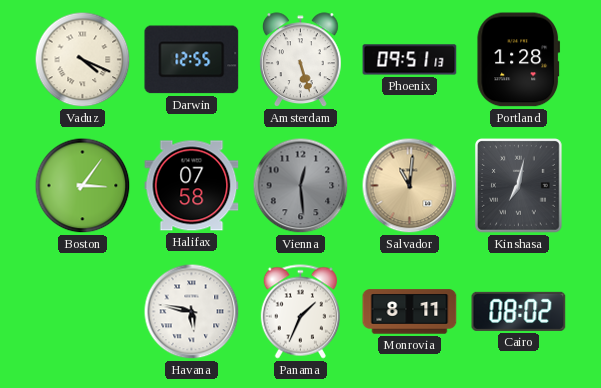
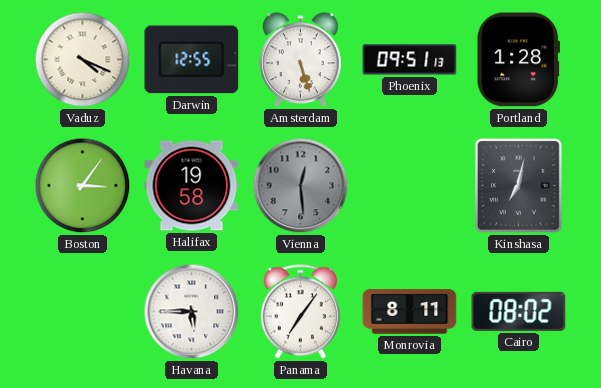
Halifax: 07:58 -> 19:58
Salvador: 11:01 -> none
Havana: 5:47 -> 5:45
Panama: 1:34 -> 7:06
